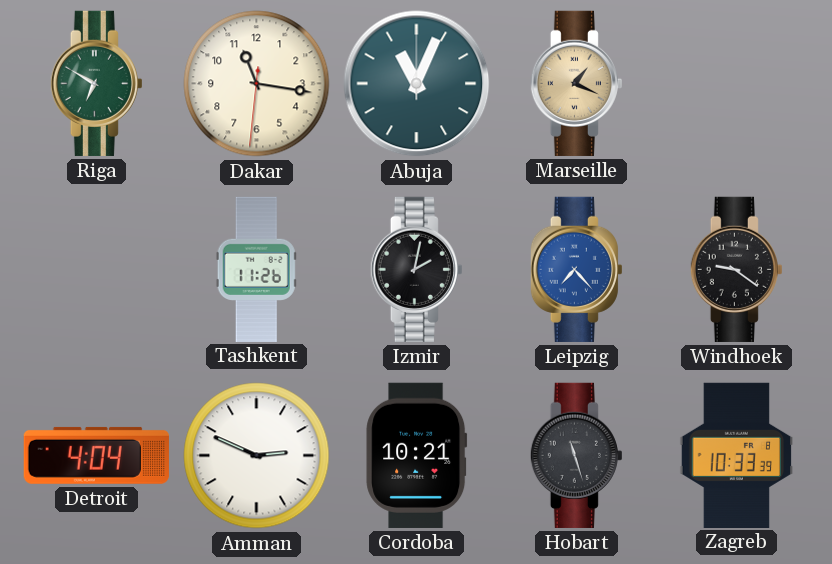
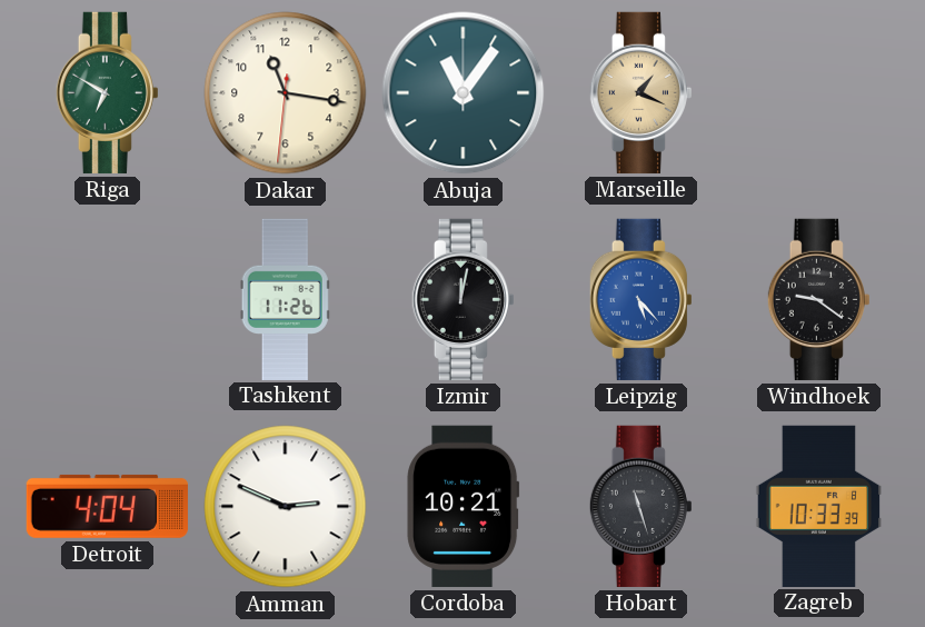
Abuja: 11:04 -> 11:06
Izmir: 2:02 -> 12:02
Leipzig: 7:23 -> 5:23
